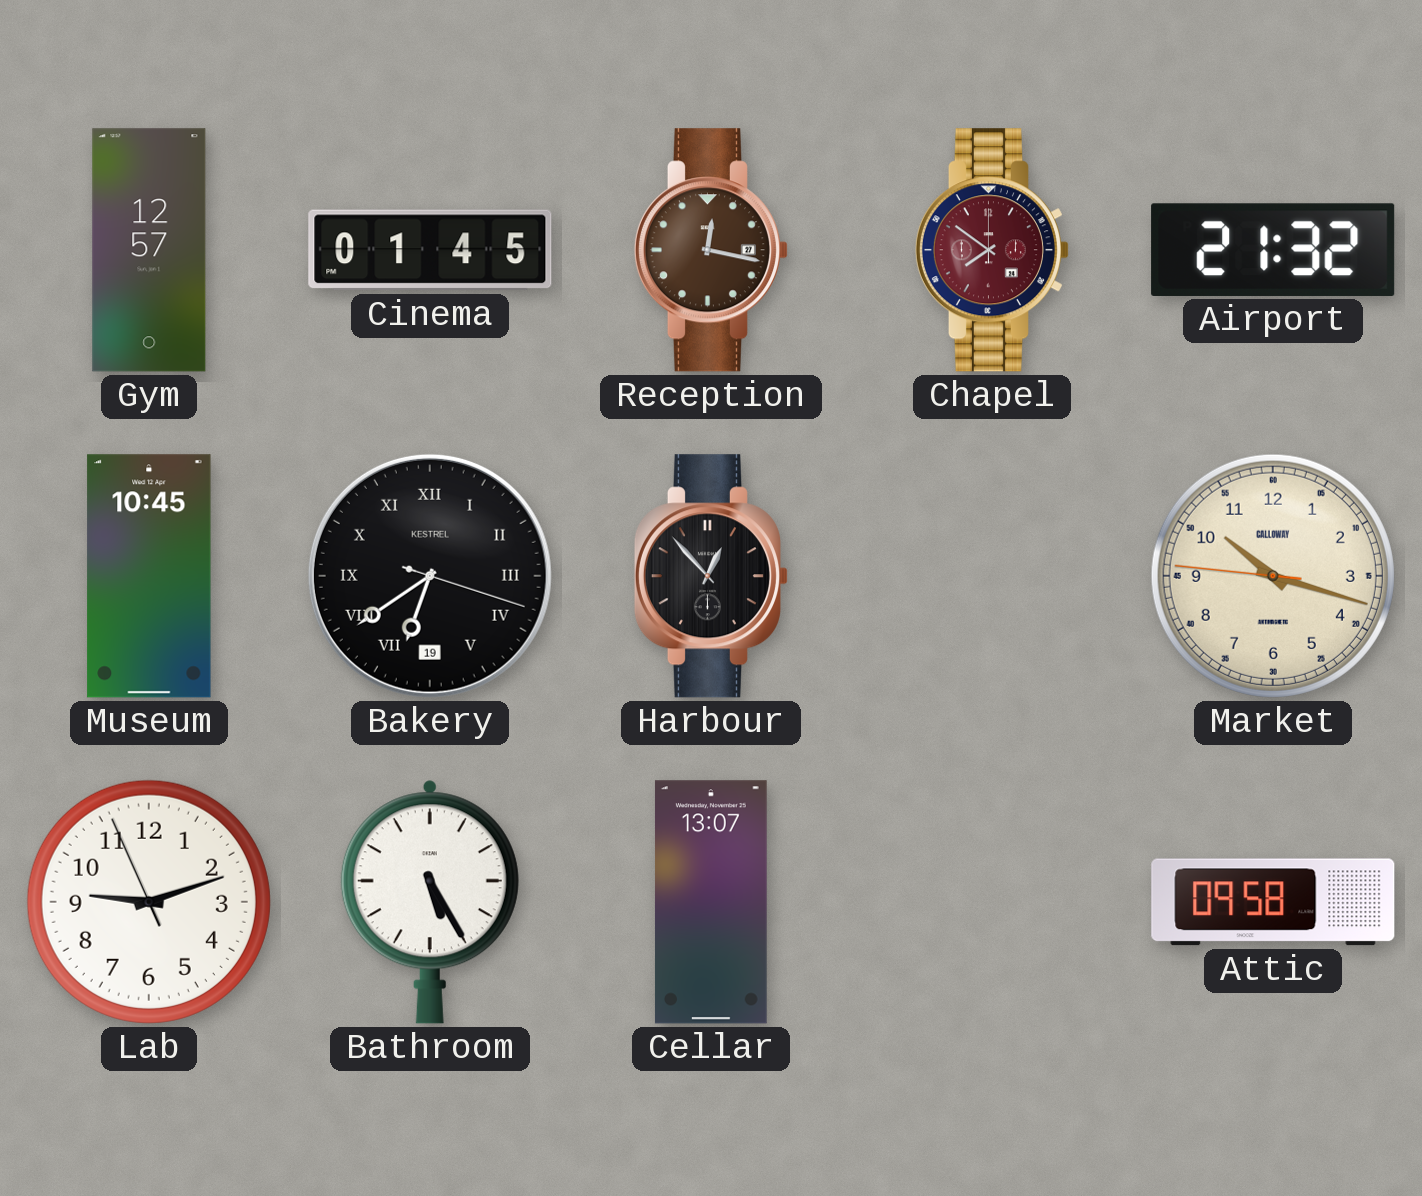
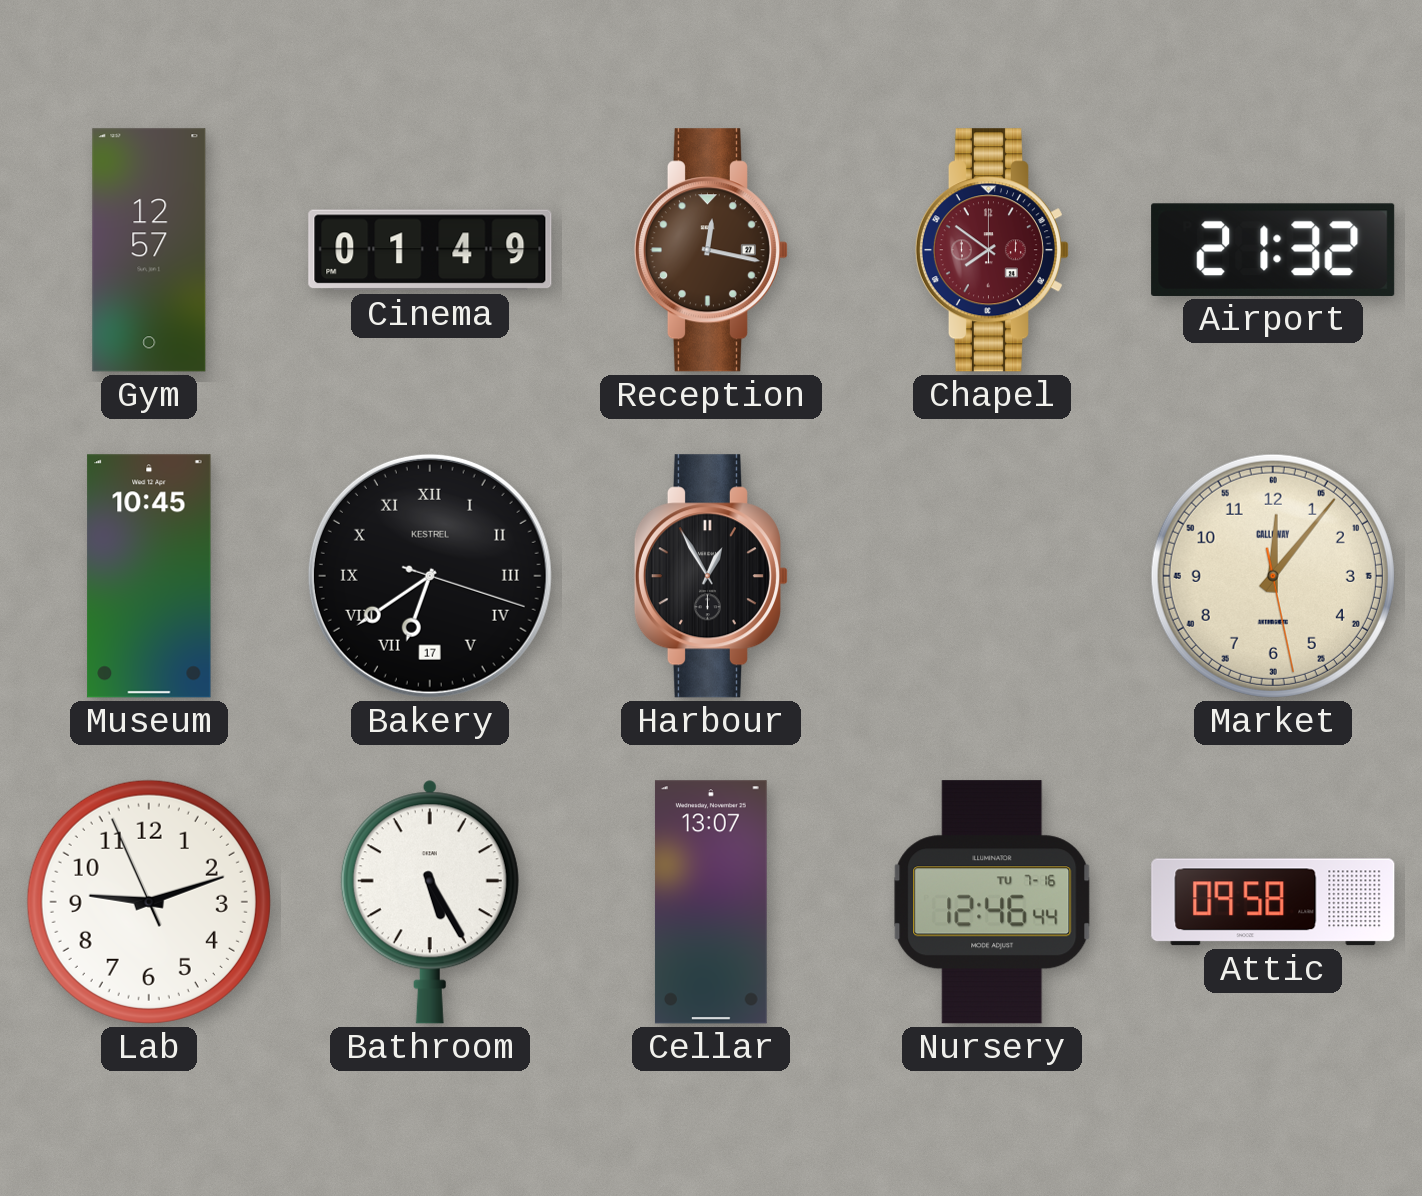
Cinema: 01:45 -> 01:49
Bakery date: 19 -> 17
Harbour: 12:53 -> 12:55
Market: 10:17 -> 12:06
Nursery: none -> 12:46
